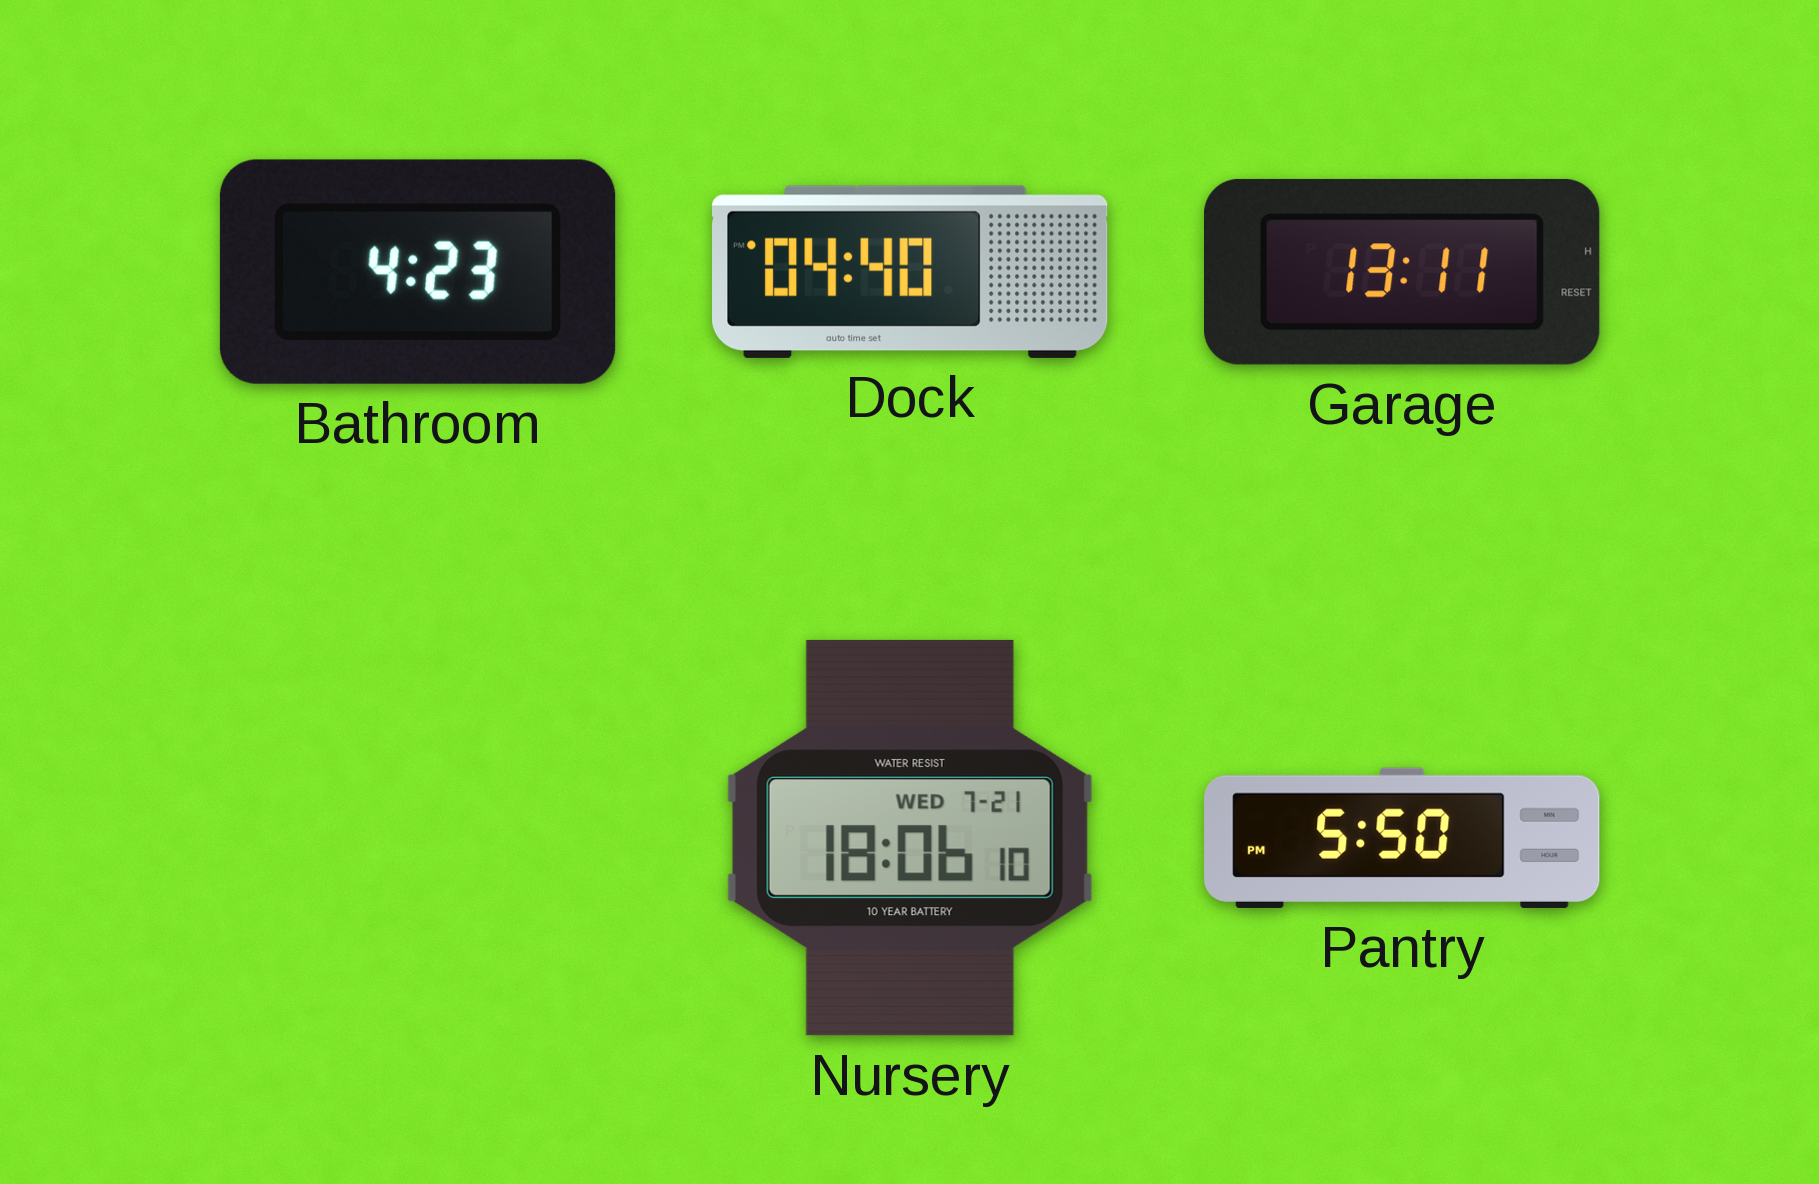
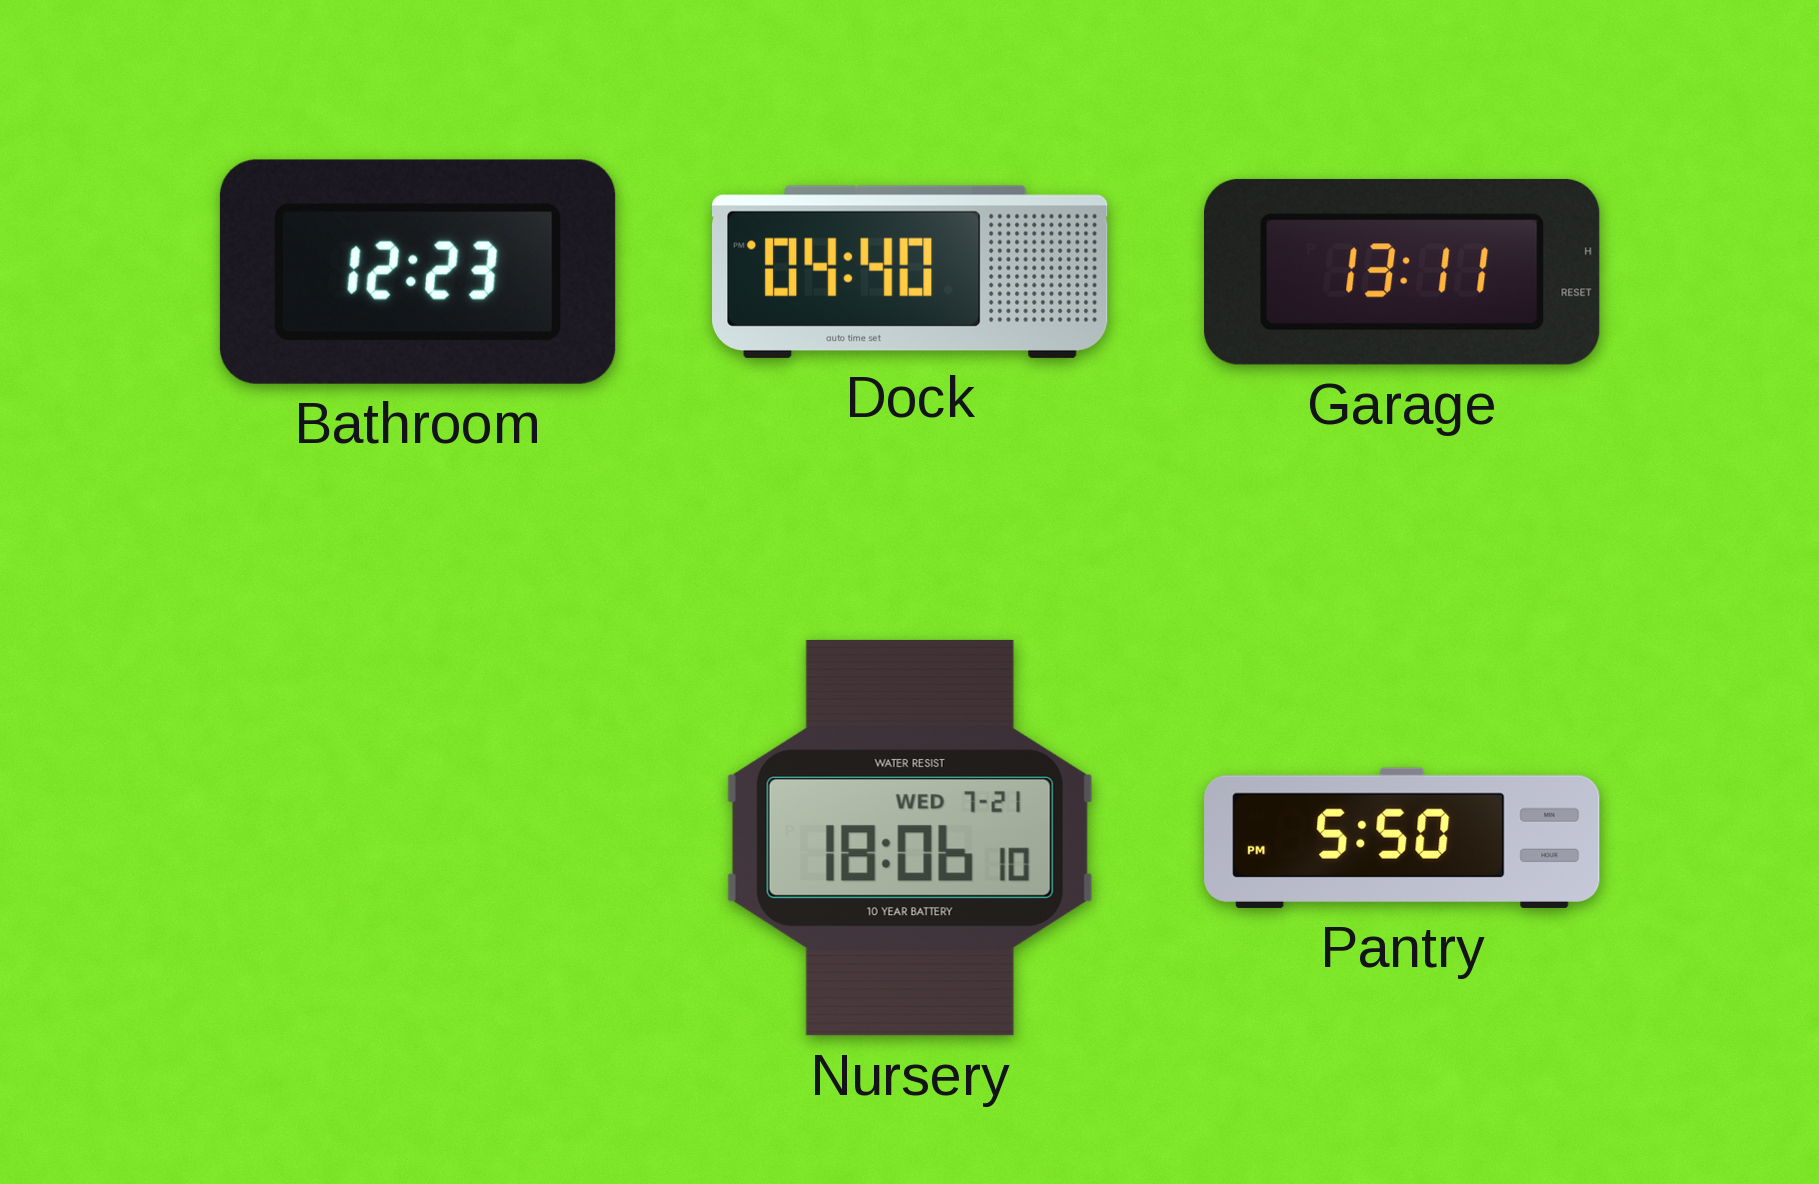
Bathroom: 4:23 -> 12:23
